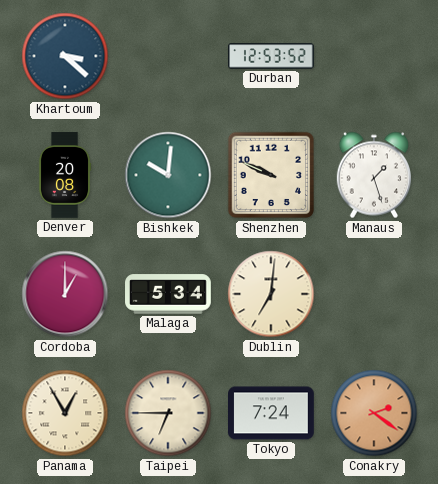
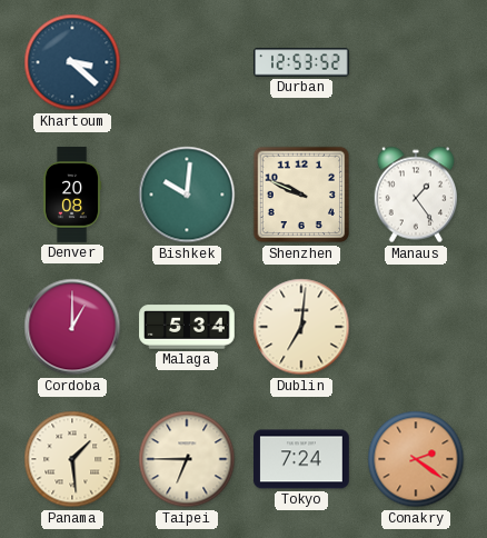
Manaus: 1:27 -> 1:24
Panama: 12:55 -> 1:29
